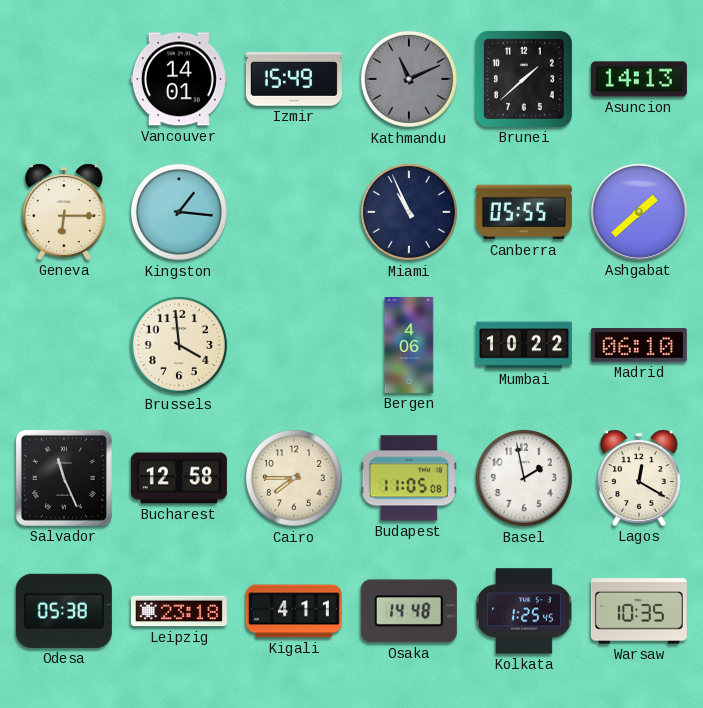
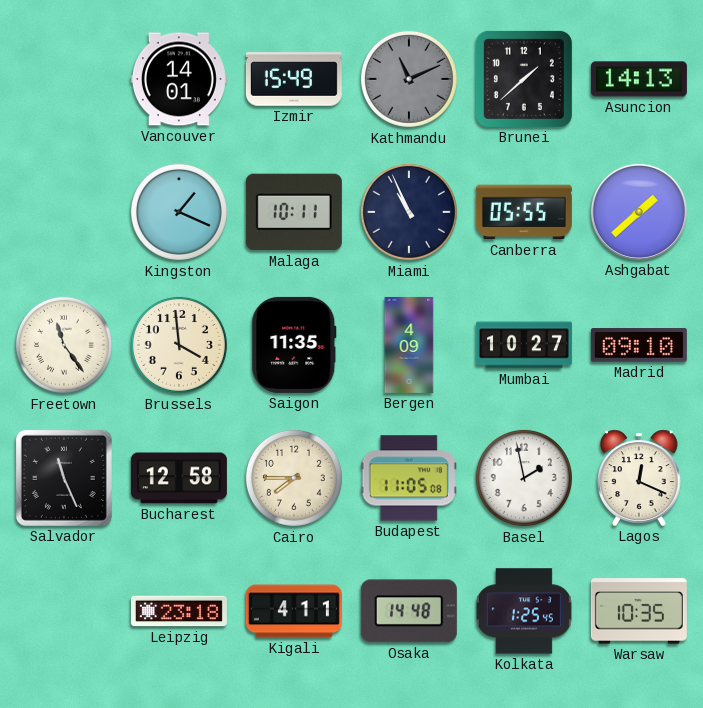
Geneva: 6:15 -> none
Kingston: 1:16 -> 1:19
Malaga: none -> 10:11
Freetown: none -> 11:24
Saigon: none -> 11:35
Bergen: 4:06 -> 4:09
Mumbai: 10:22 -> 10:27
Madrid: 06:10 -> 09:10
Lagos: 12:20 -> 12:19
Odesa: 05:38 -> none
